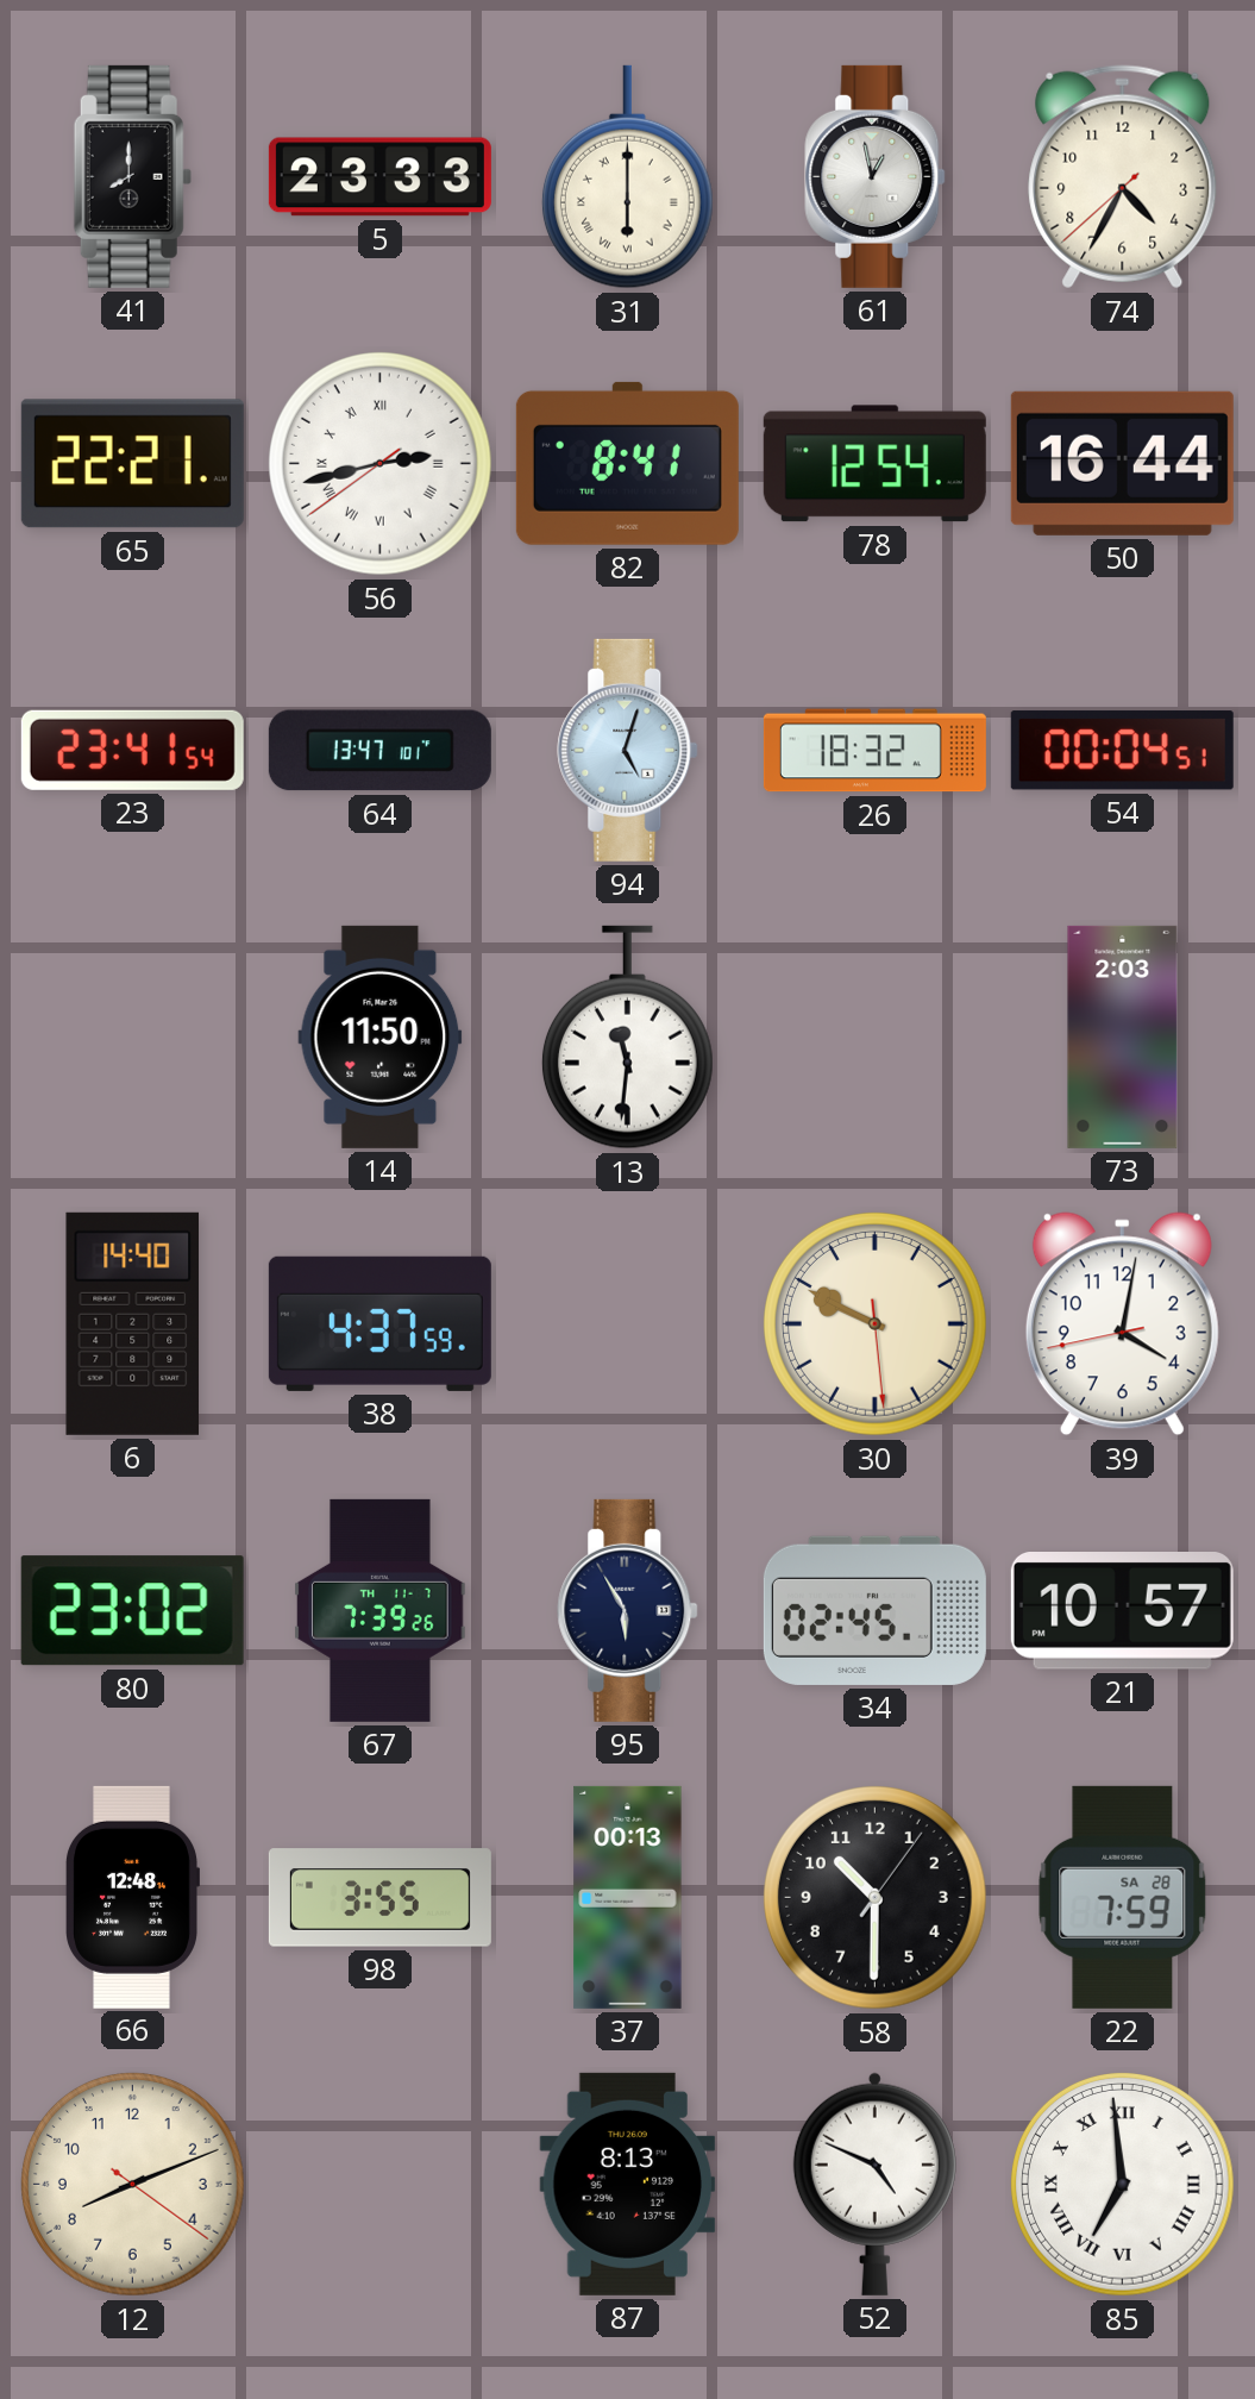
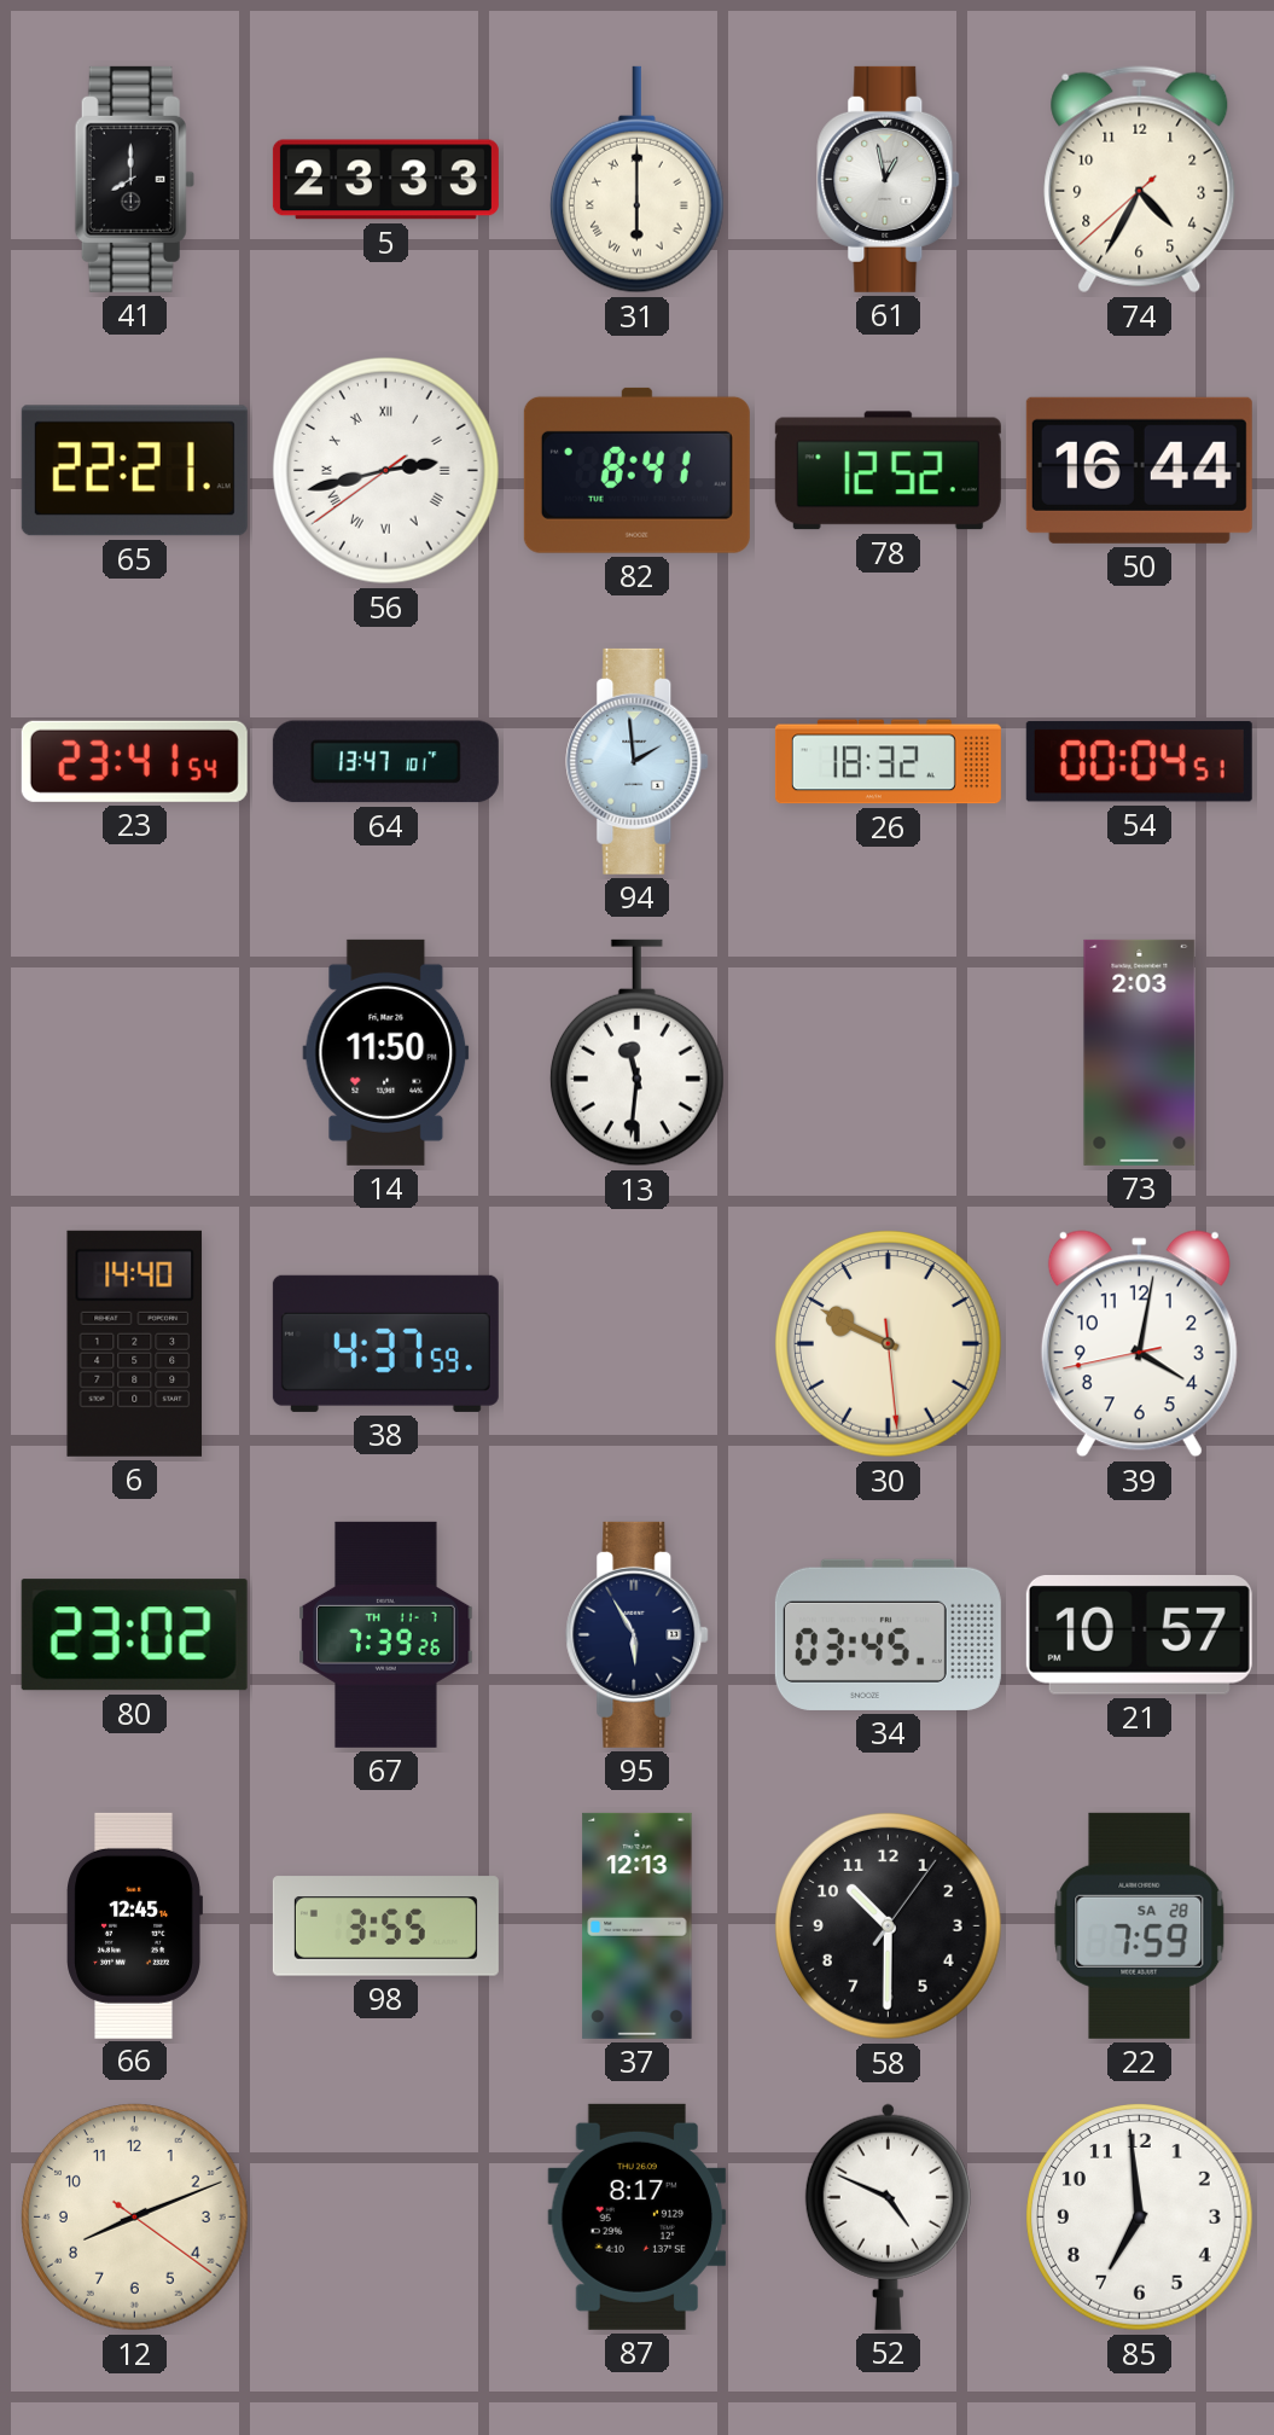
78: 12:54 -> 12:52
94: 5:03 -> 1:59
34: 02:45 -> 03:45
66: 12:48 -> 12:45
37: 00:13 -> 12:13
87: 8:13 -> 8:17
85 numerals: Roman -> Arabic
